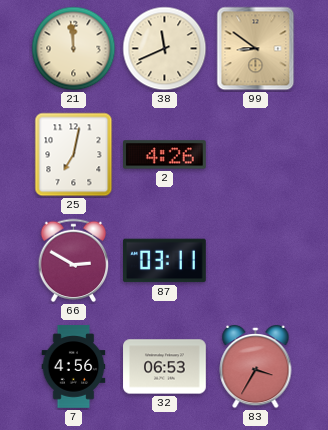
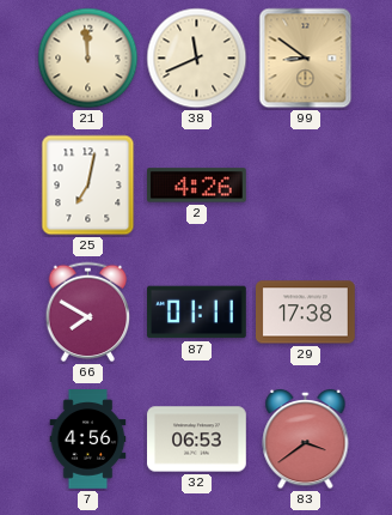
66: 2:50 -> 7:50
87: 03:11 -> 01:11
29: none -> 17:38
83: 3:35 -> 3:39
